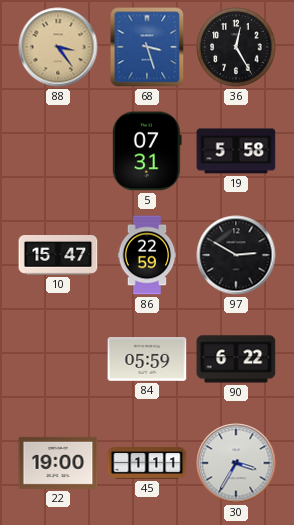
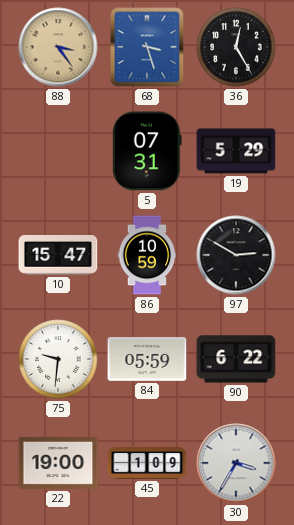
19: 5:58 -> 5:29
86: 22:59 -> 10:59
75: none -> 9:31
45: 1:11 -> 1:09
